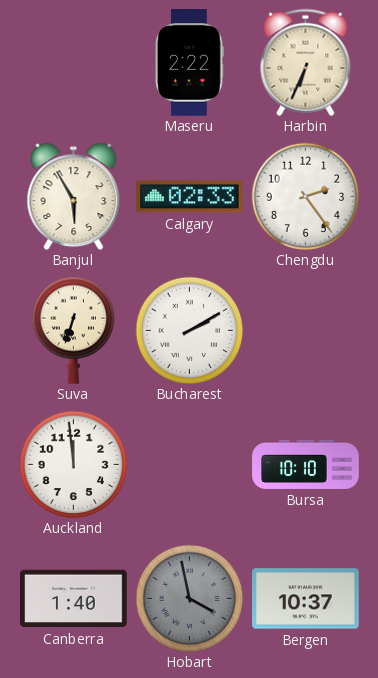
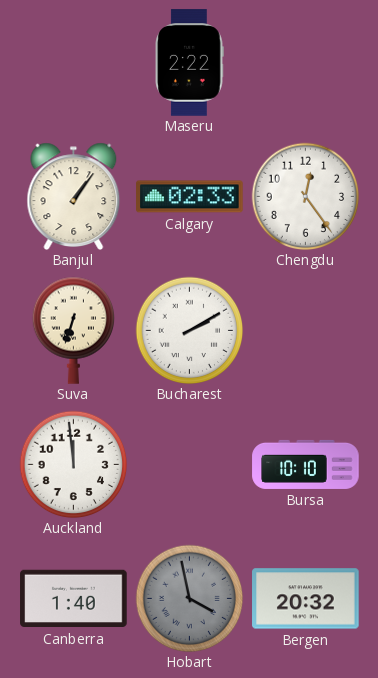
Harbin: 6:34 -> none
Banjul: 5:55 -> 1:06
Chengdu: 2:24 -> 12:24
Bergen: 10:37 -> 20:32
